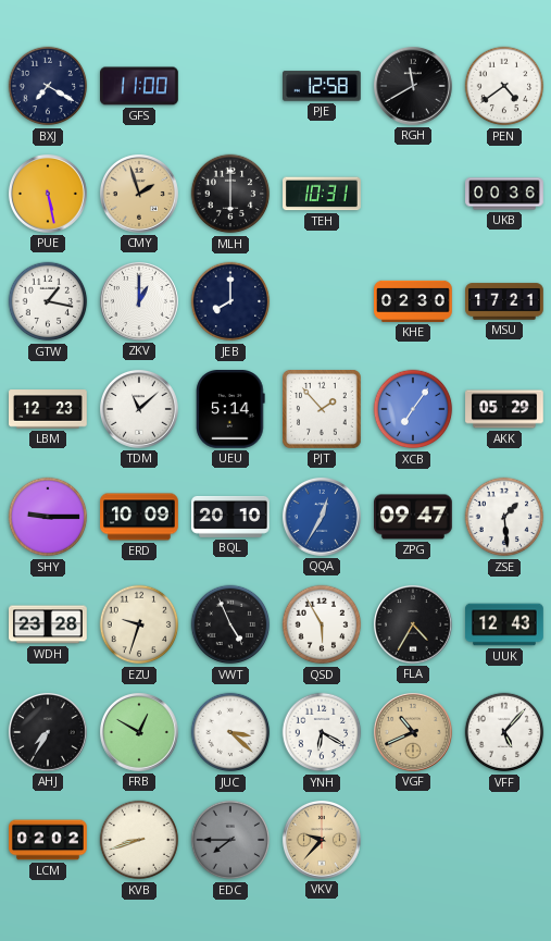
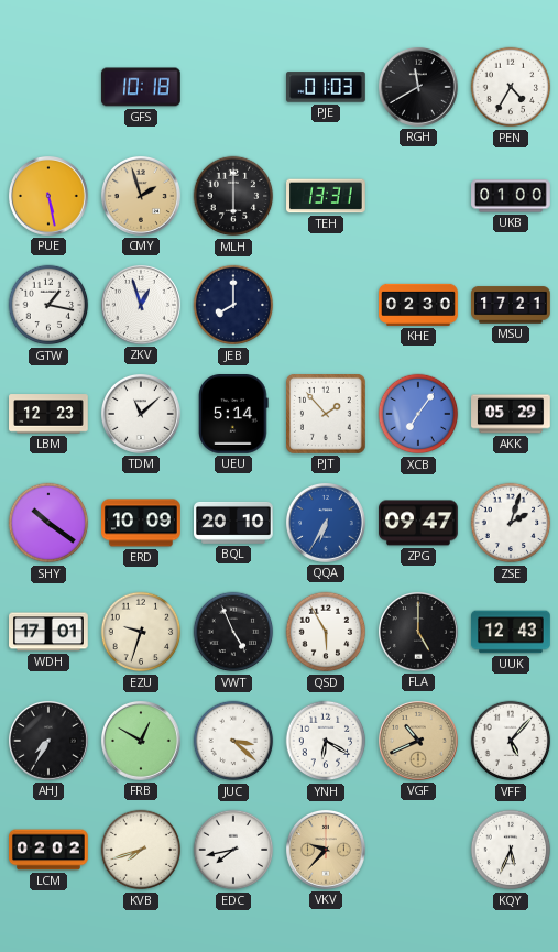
BXJ: 7:20 -> none
GFS: 11:00 -> 10:18
PJE: 12:58 -> 01:03
PEN: 4:39 -> 4:35
TEH: 10:31 -> 13:31
UKB: 00:36 -> 01:00
ZKV: 1:00 -> 12:57
SHY: 9:15 -> 10:21
QQA: 12:35 -> 6:35
ZSE: 1:29 -> 2:03
WDH: 23:28 -> 17:01
FLA: 4:35 -> 5:00
KVB: 8:42 -> 7:42
EDC: 7:45 -> 7:43
EDC dial: grey -> white
KQY: none -> 5:34
